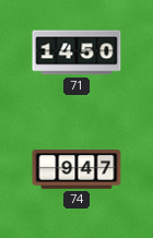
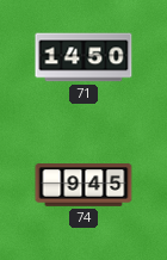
74: 9:47 -> 9:45
